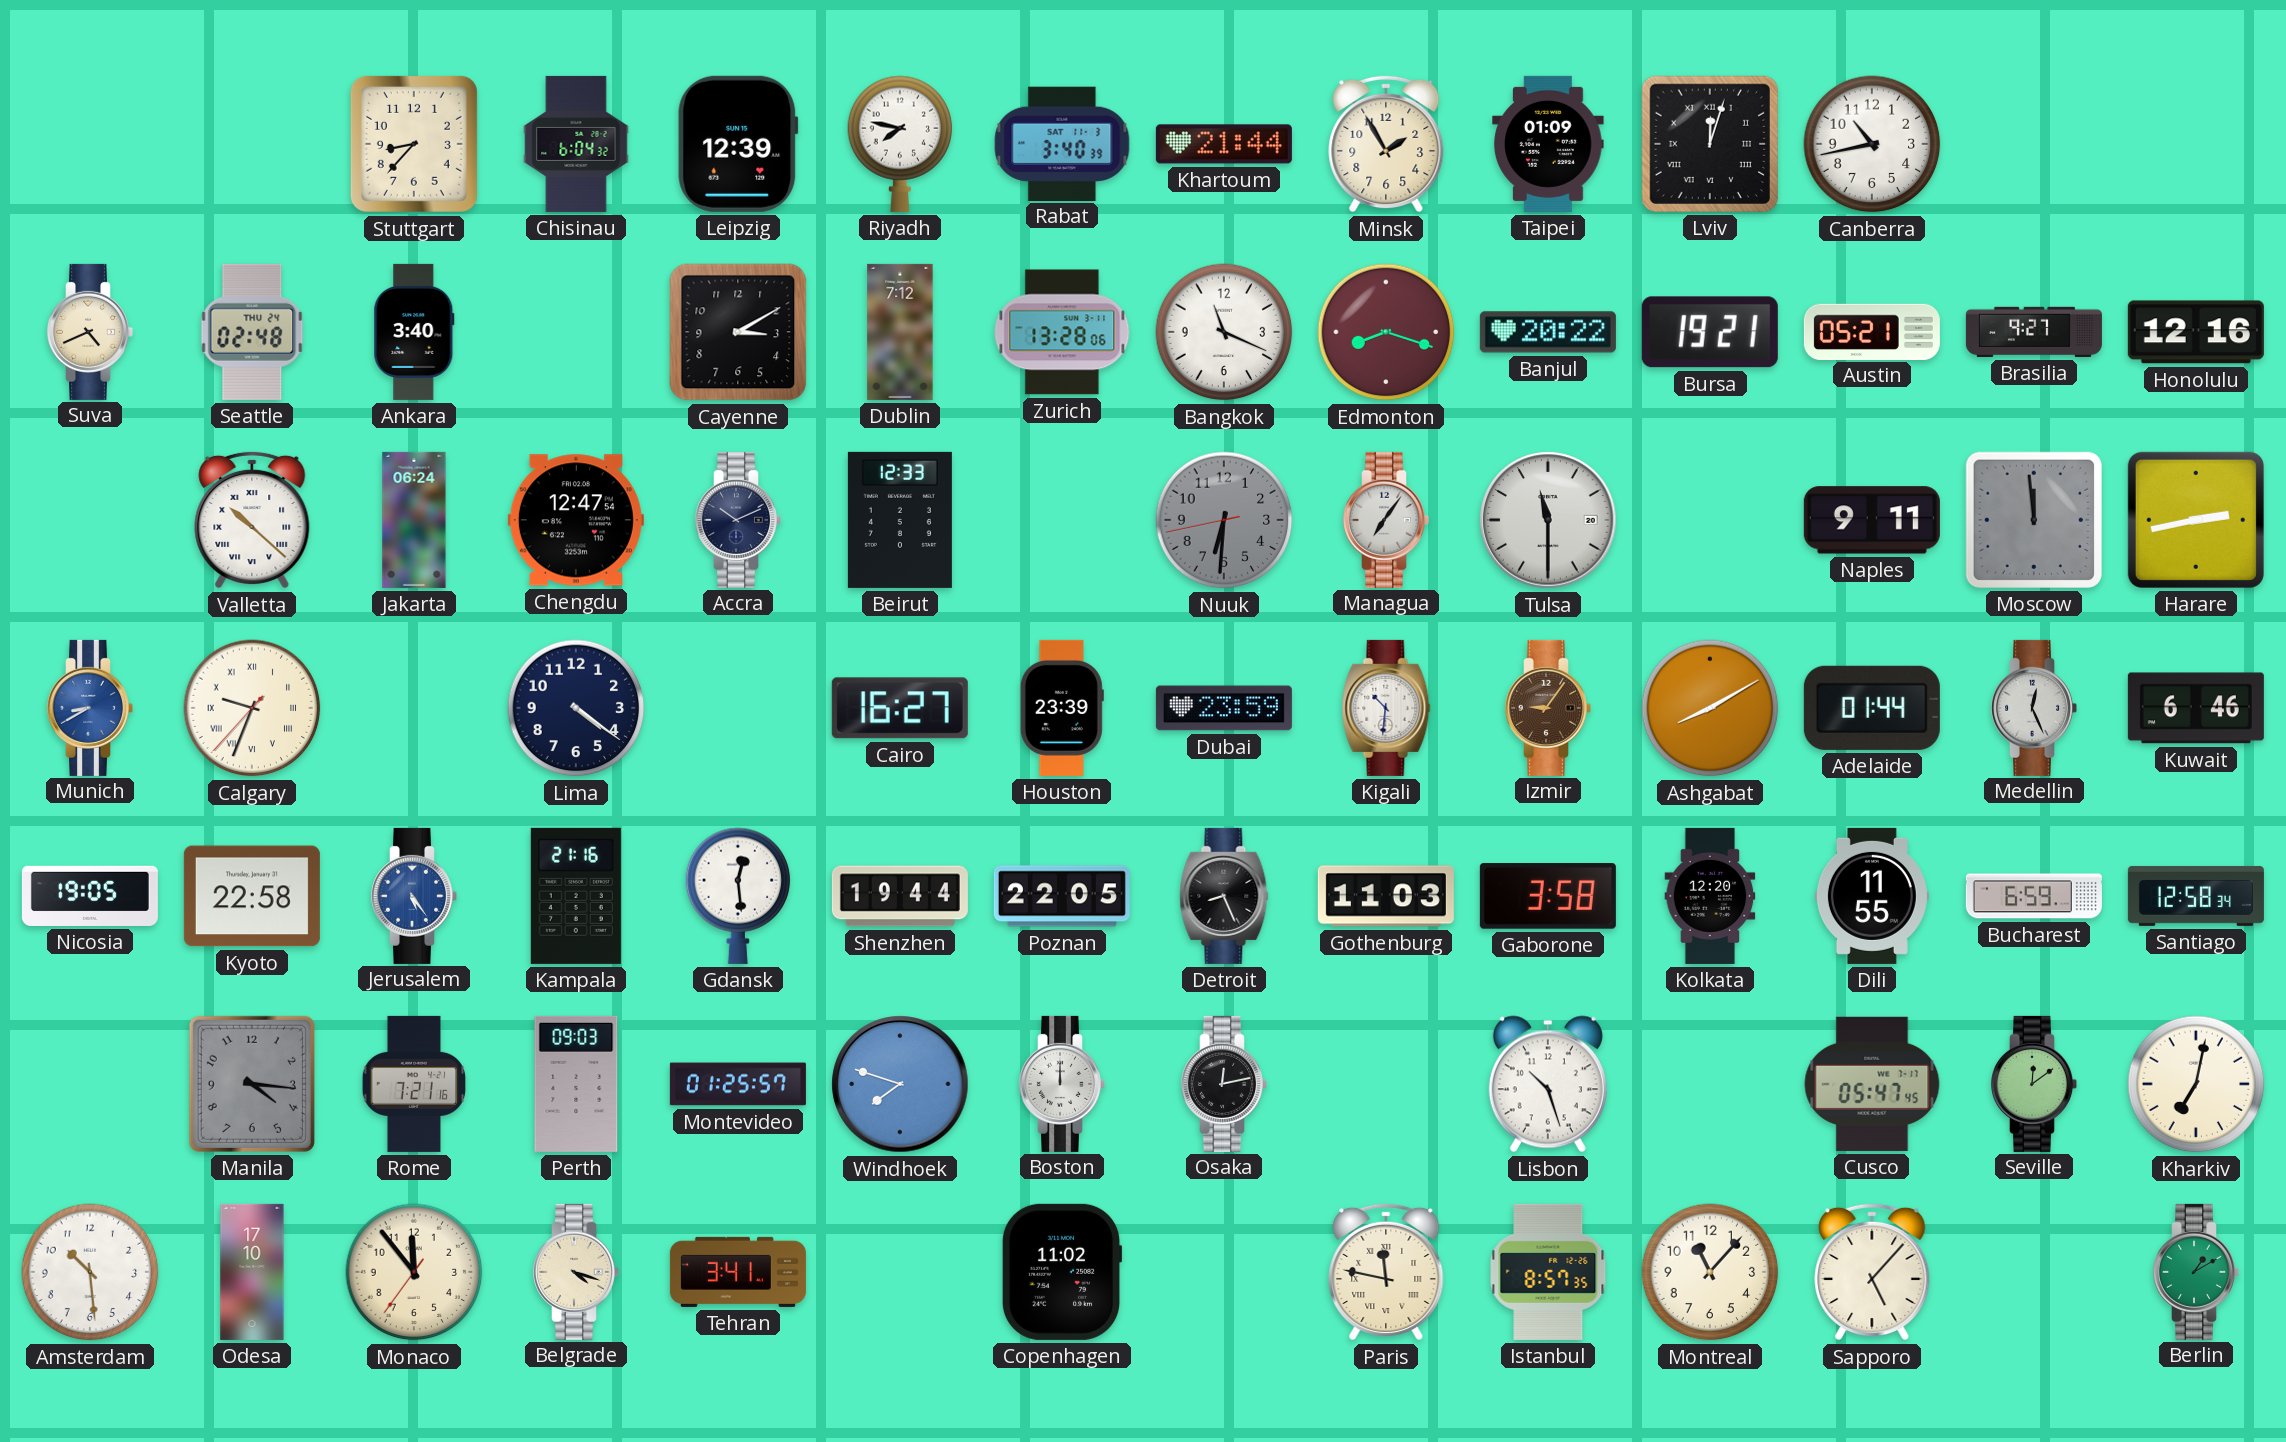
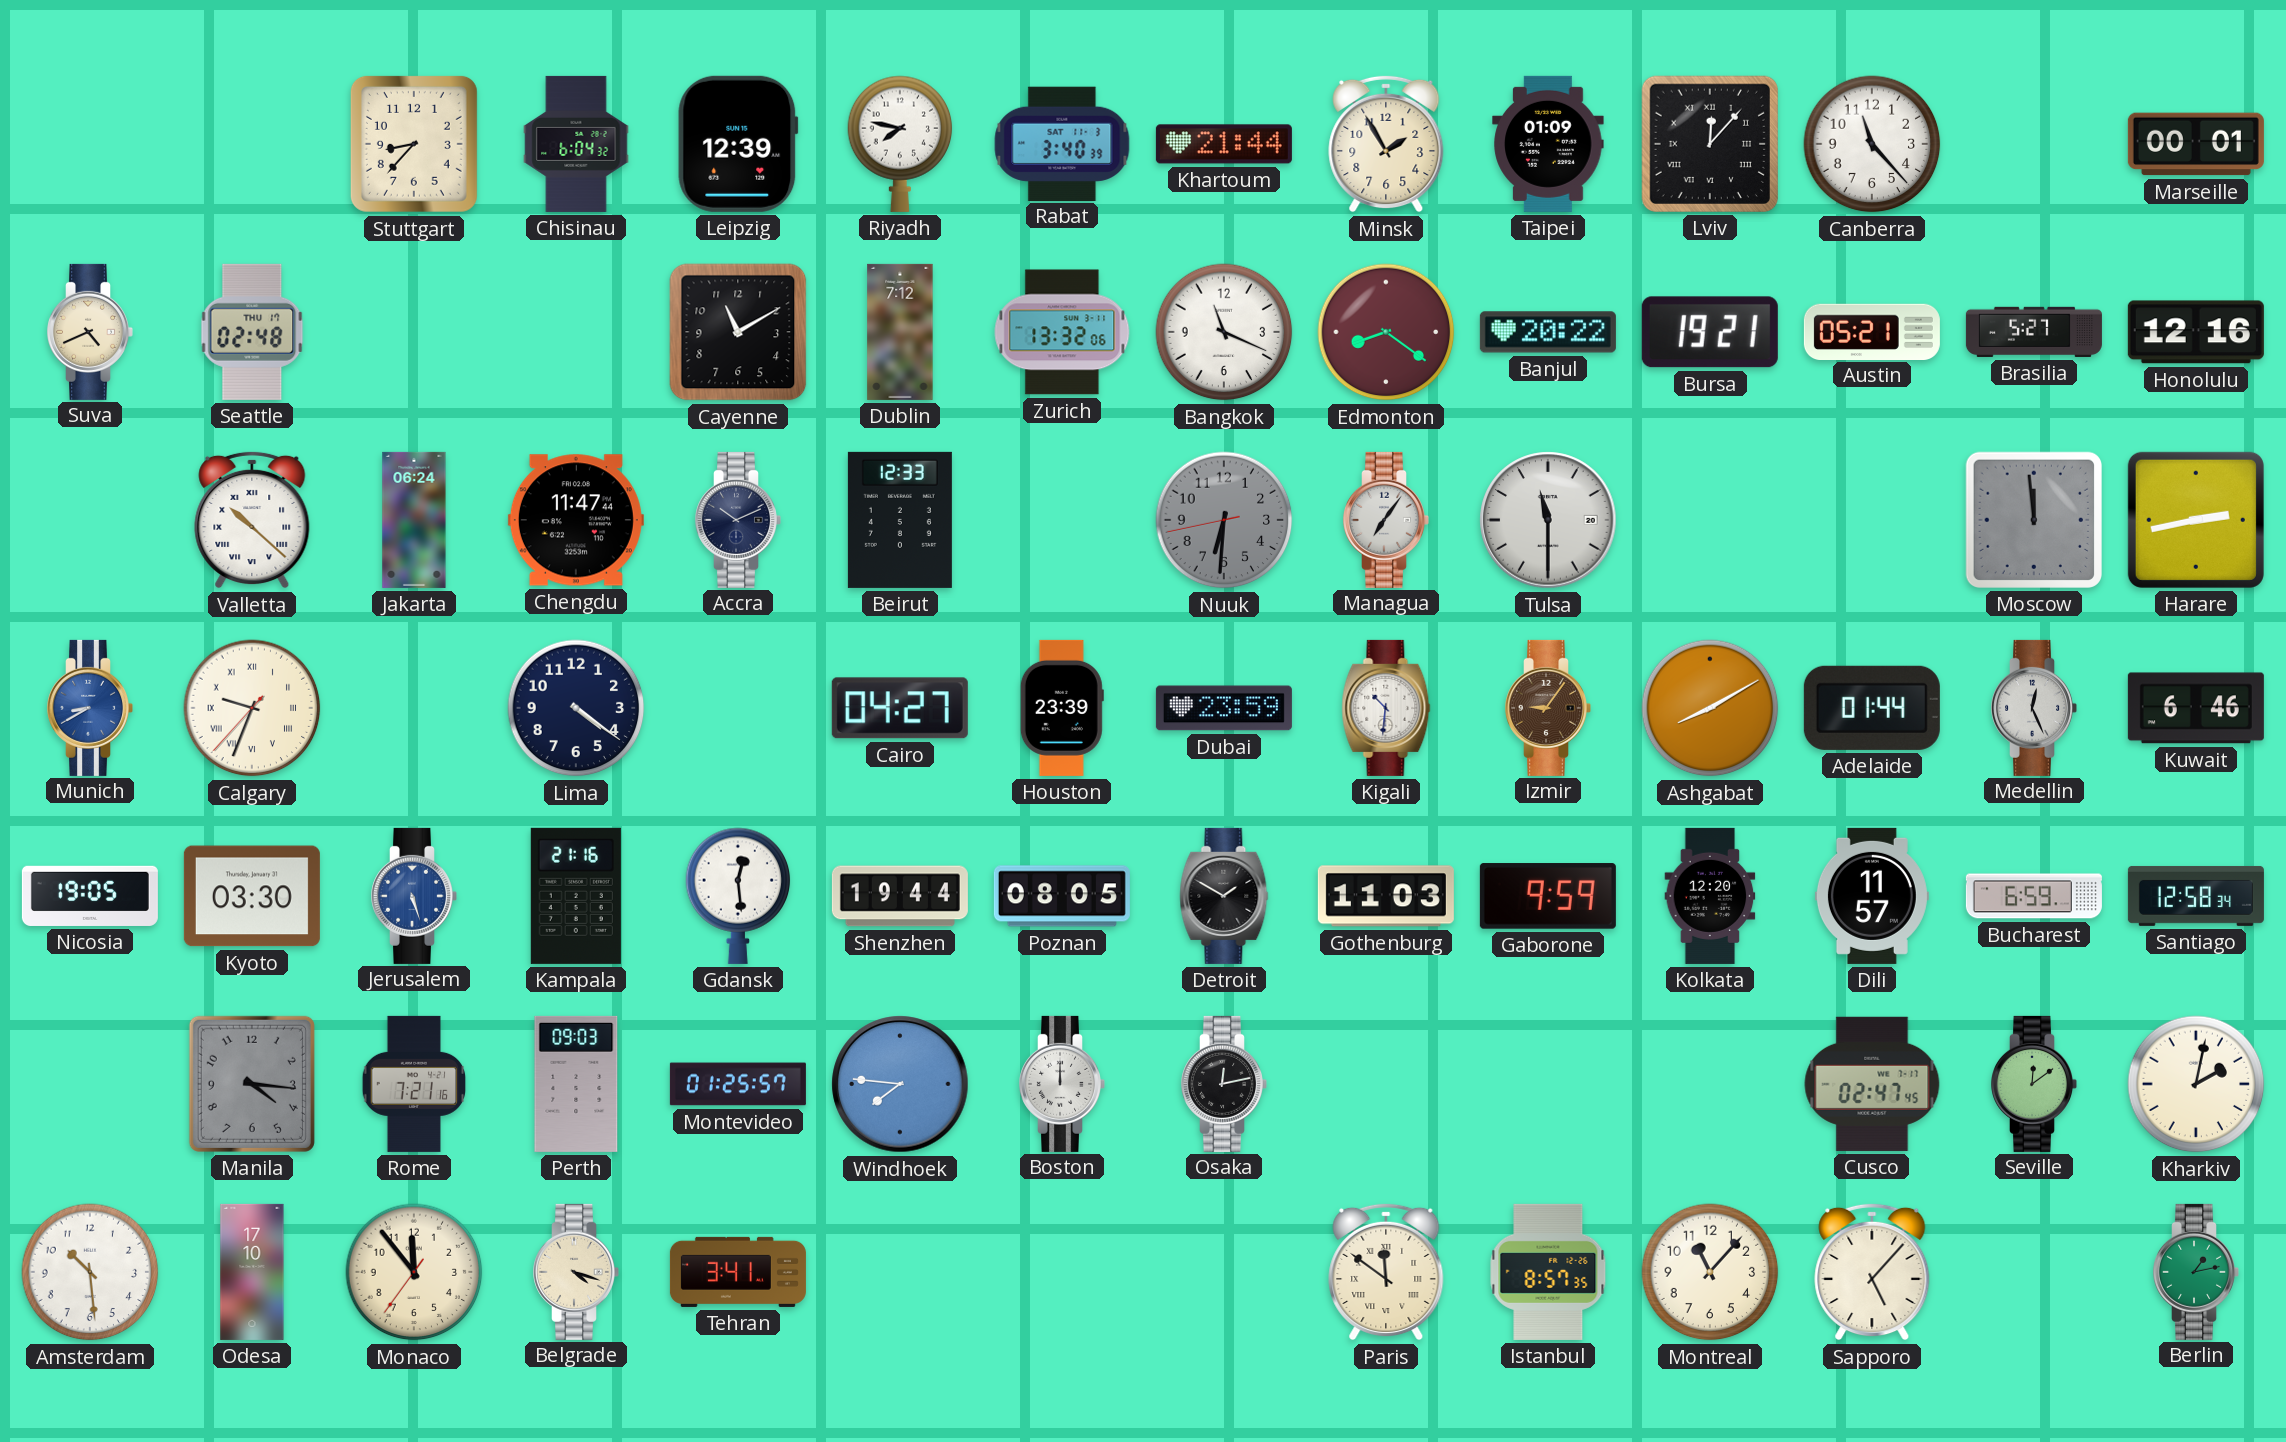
Lviv: 12:03 -> 12:07
Canberra: 10:43 -> 11:23
Marseille: none -> 00:01
Seattle date: THU 24 -> THU 17
Ankara: 3:40 -> none
Cayenne: 3:10 -> 11:10
Zurich: 13:28 -> 13:32
Edmonton: 8:18 -> 8:21
Brasilia: 9:27 -> 5:27
Chengdu: 12:47 -> 11:47
Naples: 9:11 -> none
Cairo: 16:27 -> 04:27
Kyoto: 22:58 -> 03:30
Jerusalem: 5:24 -> 5:27
Poznan: 22:05 -> 08:05
Detroit: 8:26 -> 1:50
Gaborone: 3:58 -> 9:59
Dili: 11:55 -> 11:57
Windhoek: 7:48 -> 7:46
Lisbon: 10:27 -> none
Cusco: 05:47 -> 02:47
Kharkiv: 7:02 -> 2:02
Copenhagen: 11:02 -> none
Paris: 11:47 -> 11:51
Berlin: 1:10 -> 1:13
